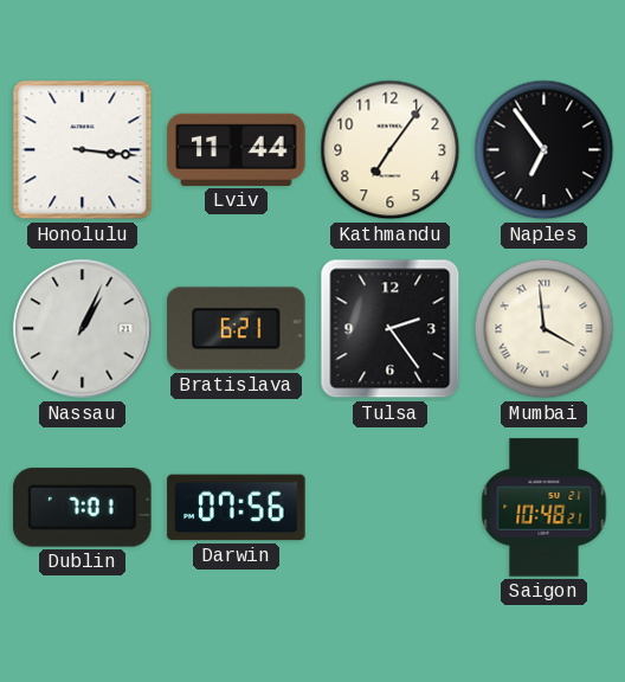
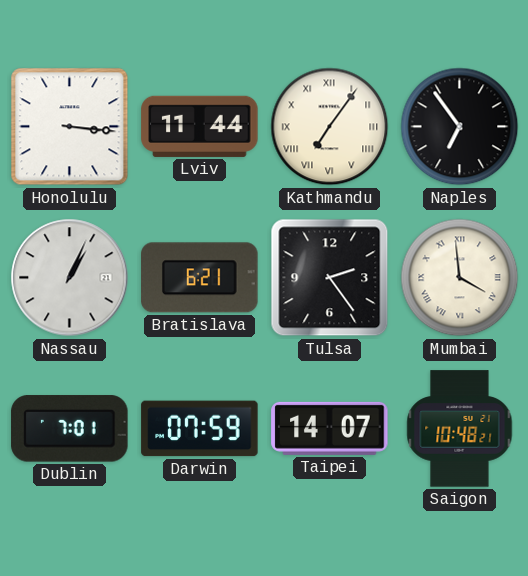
Kathmandu numerals: Arabic -> Roman
Darwin: 07:56 -> 07:59
Taipei: none -> 14:07
